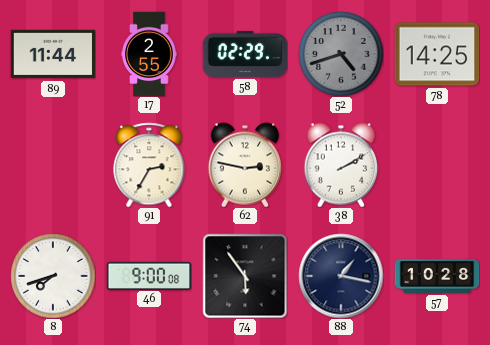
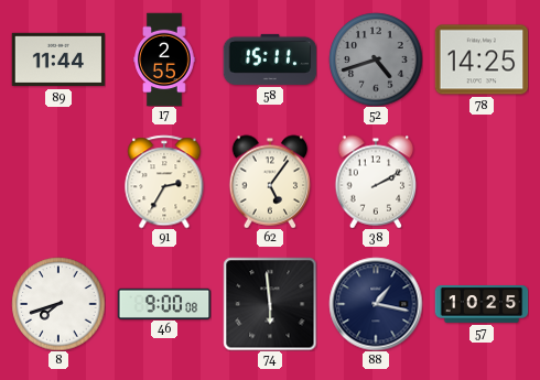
58: 02:29 -> 15:11
62: 2:47 -> 5:06
74: 5:54 -> 5:59
57: 10:28 -> 10:25
